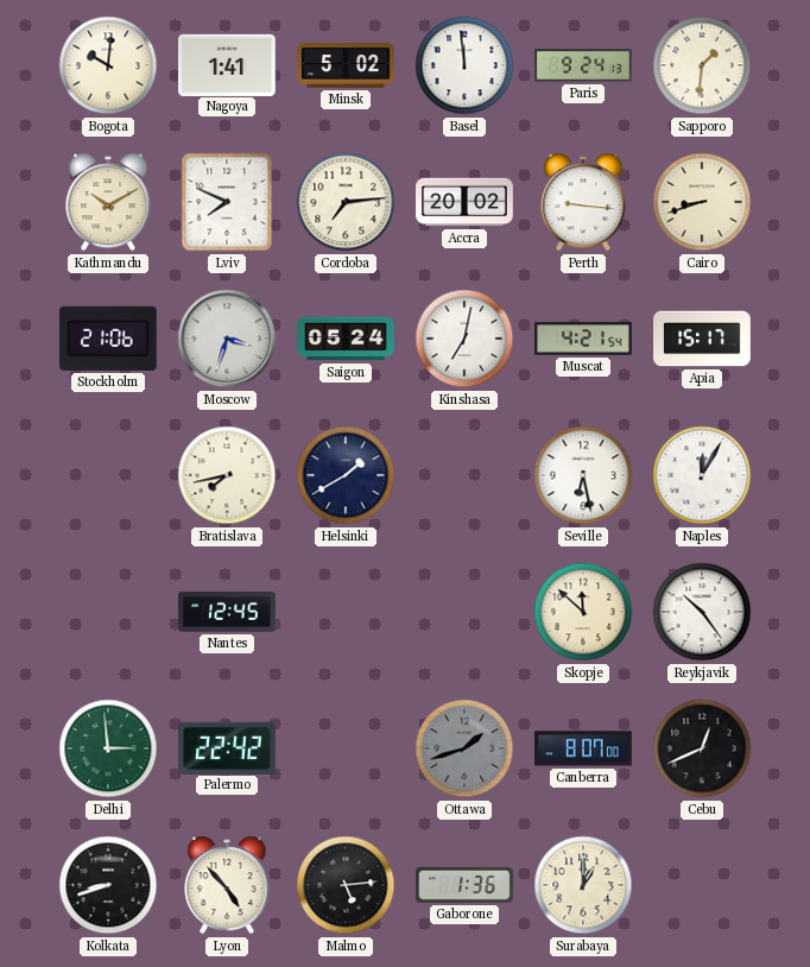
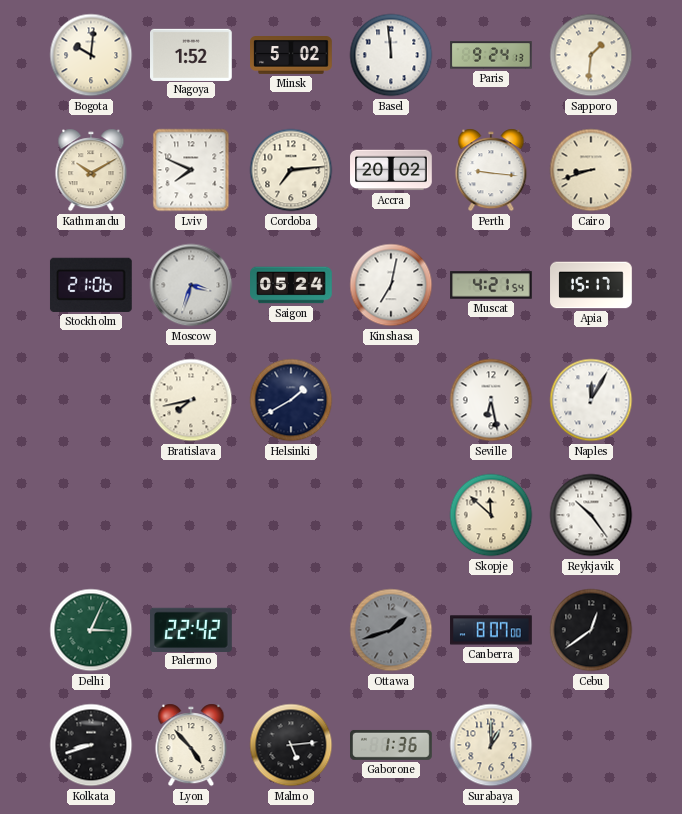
Nagoya: 1:41 -> 1:52
Nantes: 12:45 -> none
Delhi: 2:59 -> 3:04
Cebu: 12:41 -> 12:39
